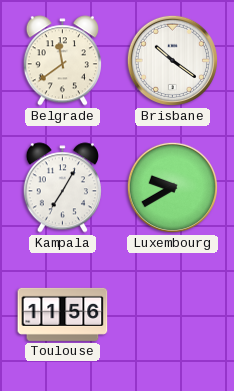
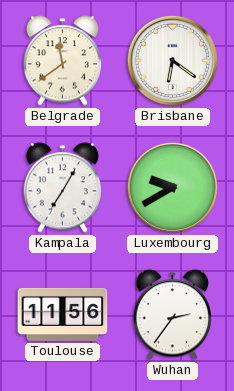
Brisbane: 10:21 -> 6:21
Wuhan: none -> 2:36
